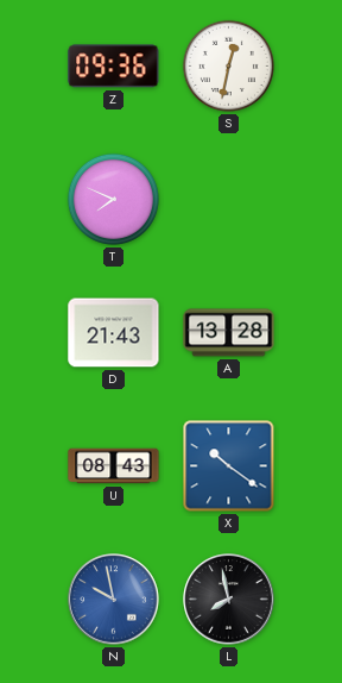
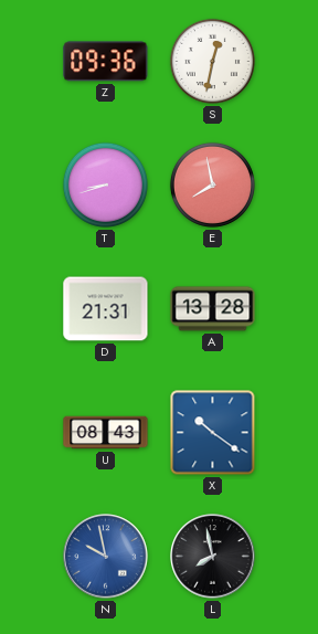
T: 7:49 -> 8:42
E: none -> 7:58
D: 21:43 -> 21:31
